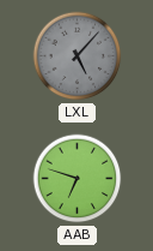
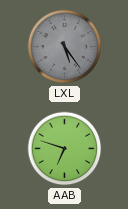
LXL: 5:07 -> 5:24
